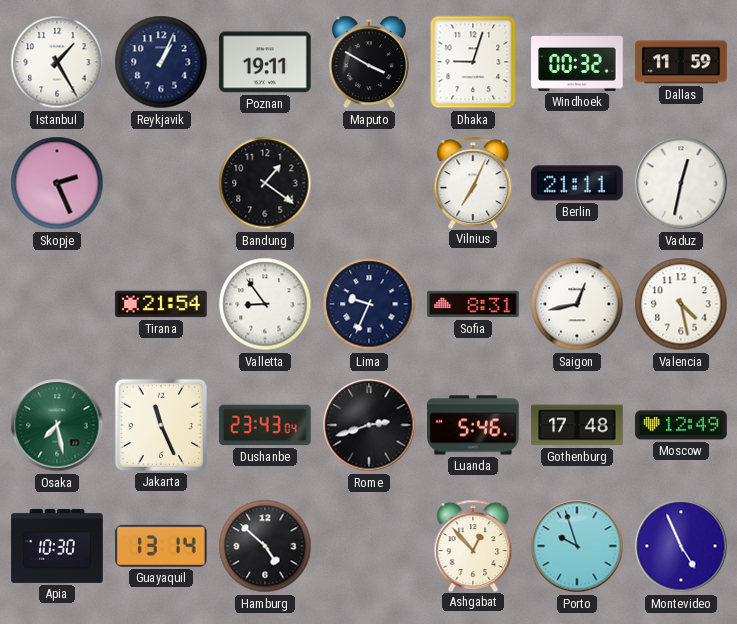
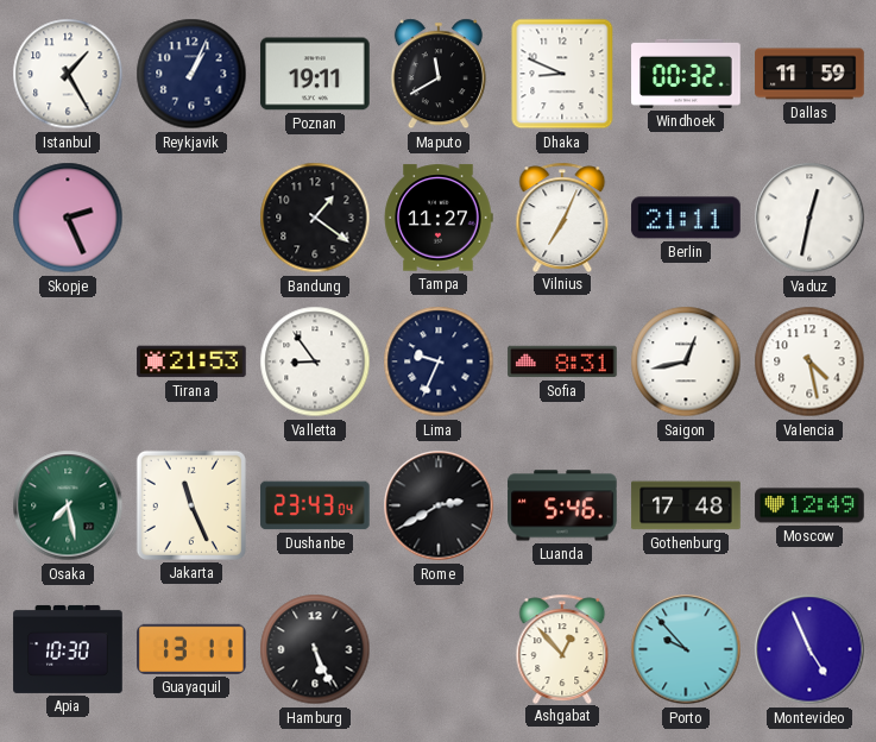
Maputo: 3:50 -> 11:40
Dhaka: 9:03 -> 8:49
Tampa: none -> 11:27
Tirana: 21:54 -> 21:53
Rome: 2:42 -> 2:40
Guayaquil: 13:14 -> 13:11
Hamburg: 4:52 -> 5:26
Porto: 9:57 -> 9:53
